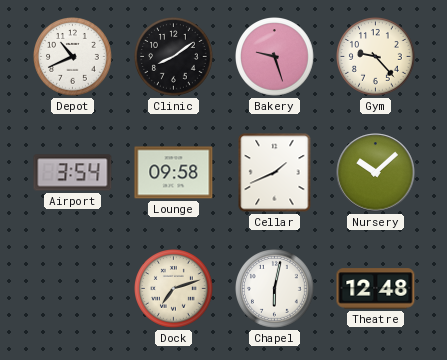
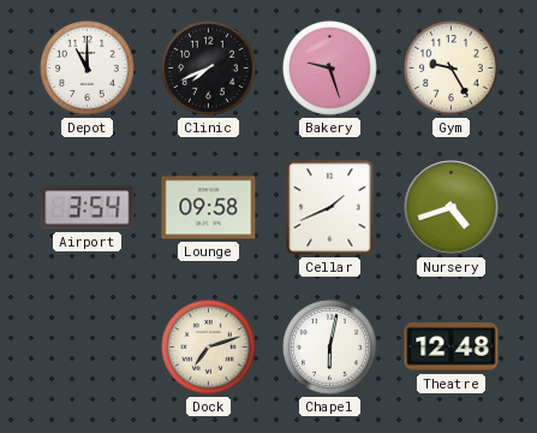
Depot: 10:41 -> 11:00
Clinic: 8:09 -> 7:41
Gym: 9:23 -> 9:25
Nursery: 10:08 -> 4:42
